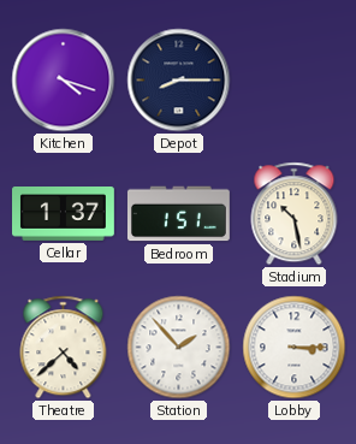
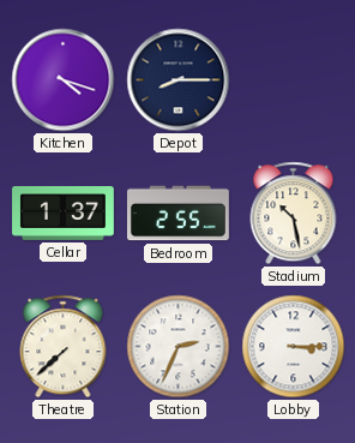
Bedroom: 1:51 -> 2:55
Theatre: 4:38 -> 7:38
Station: 1:53 -> 2:34
